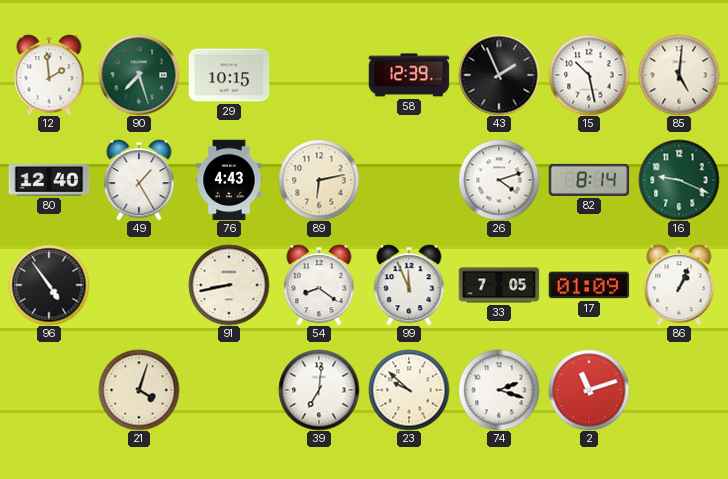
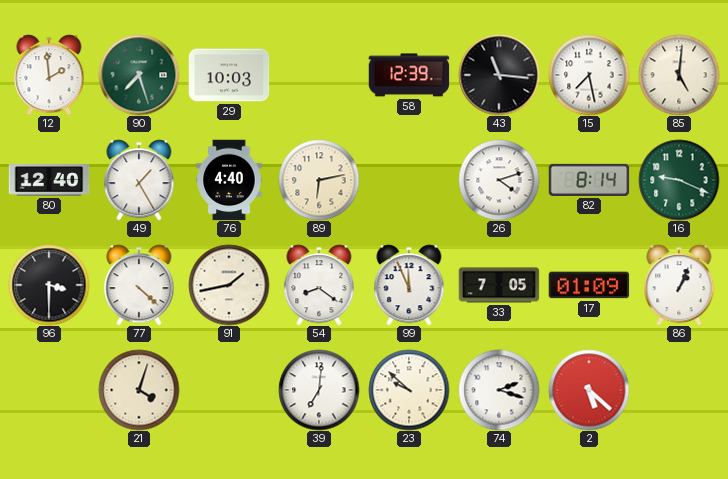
29: 10:15 -> 10:03
43: 1:56 -> 11:16
15: 10:28 -> 7:28
76: 4:43 -> 4:40
96: 4:54 -> 3:30
77: none -> 4:22
91: 8:43 -> 1:43
2: 11:12 -> 5:22
